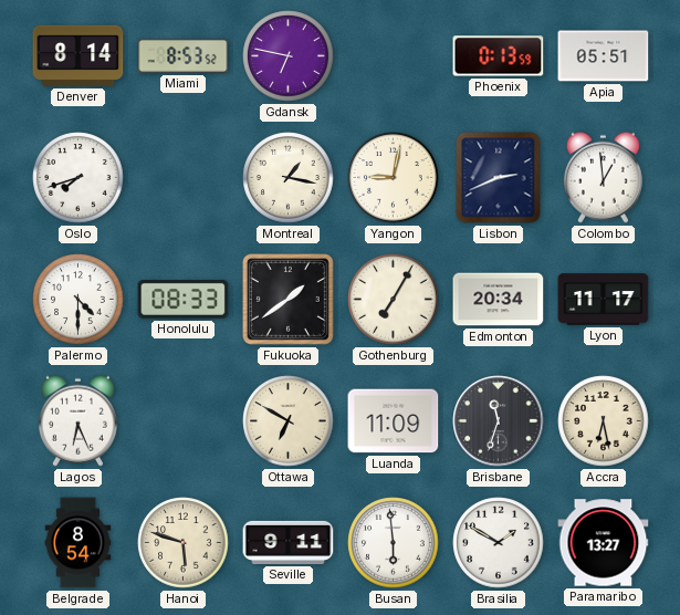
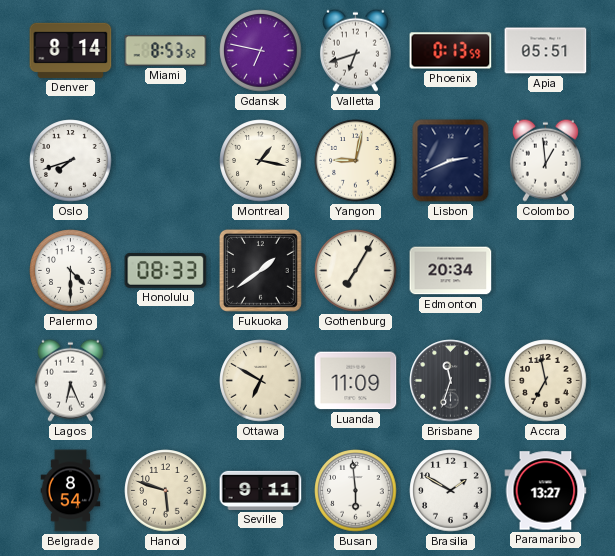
Valletta: none -> 6:42
Lyon: 11:17 -> none
Accra: 6:28 -> 6:58
